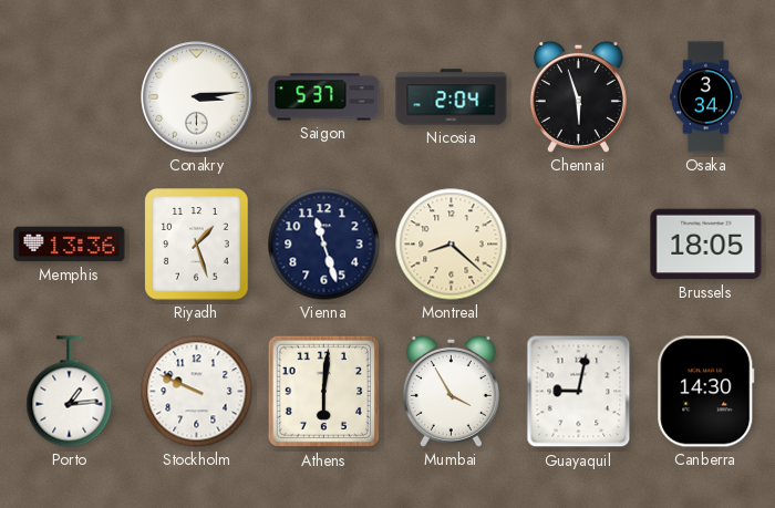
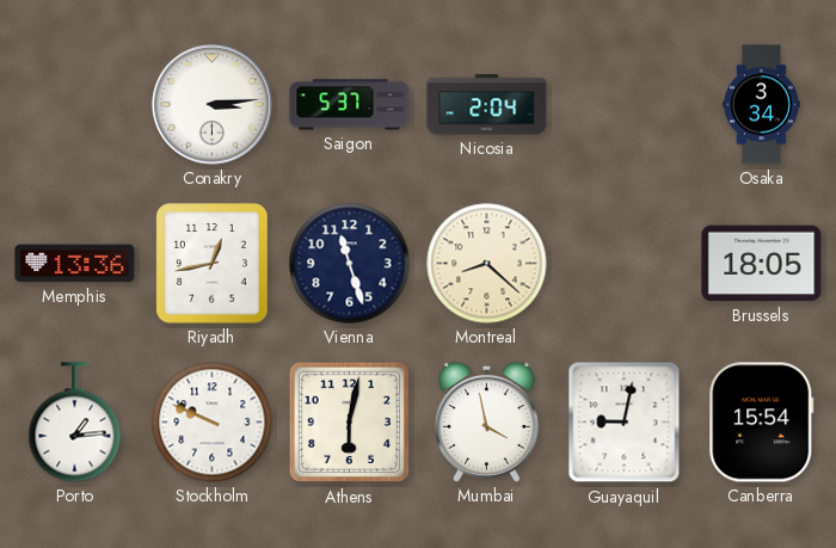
Chennai: 5:57 -> none
Riyadh: 1:27 -> 12:43
Athens: 6:01 -> 6:02
Mumbai: 3:55 -> 3:58
Canberra: 14:30 -> 15:54
